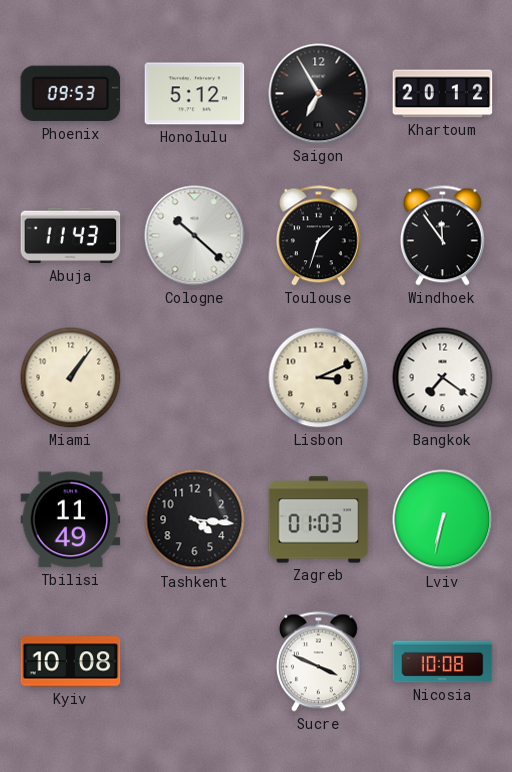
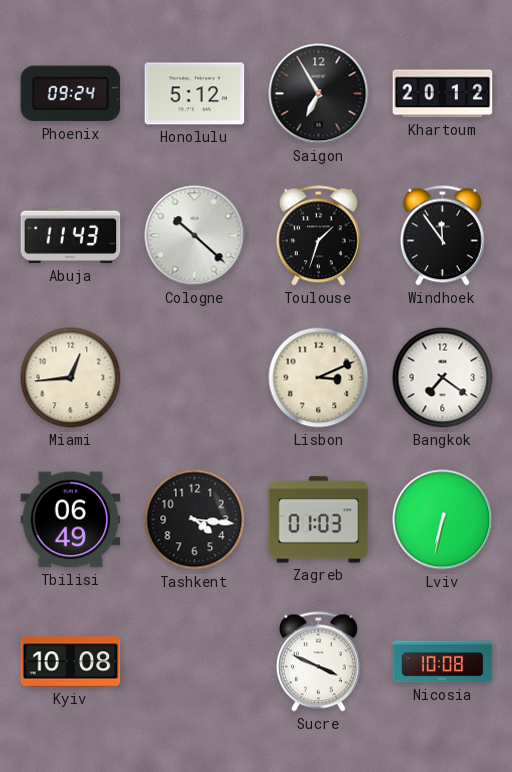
Phoenix: 09:53 -> 09:24
Miami: 1:06 -> 12:44
Tbilisi: 11:49 -> 06:49
